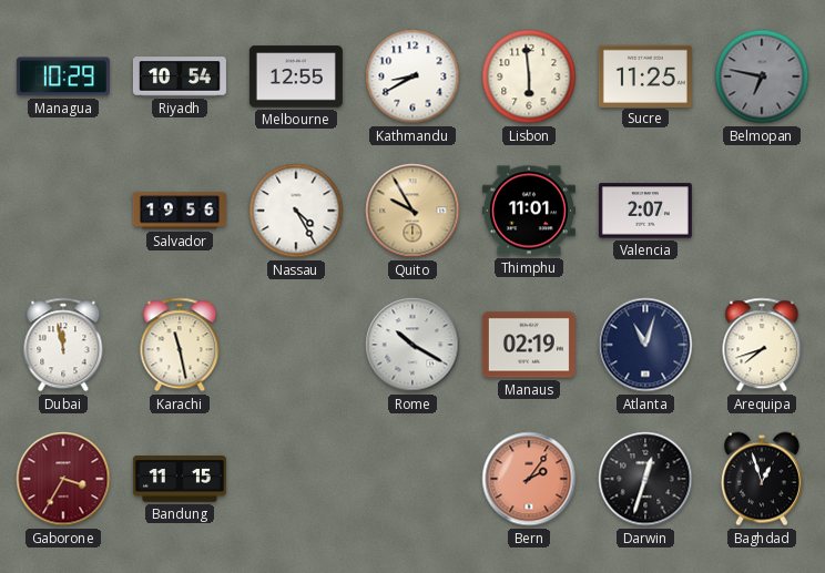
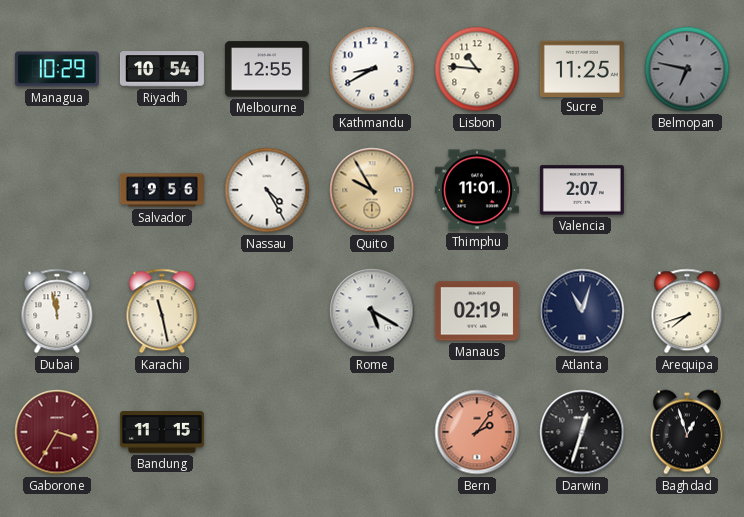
Lisbon: 5:59 -> 10:46
Rome: 10:20 -> 5:20
